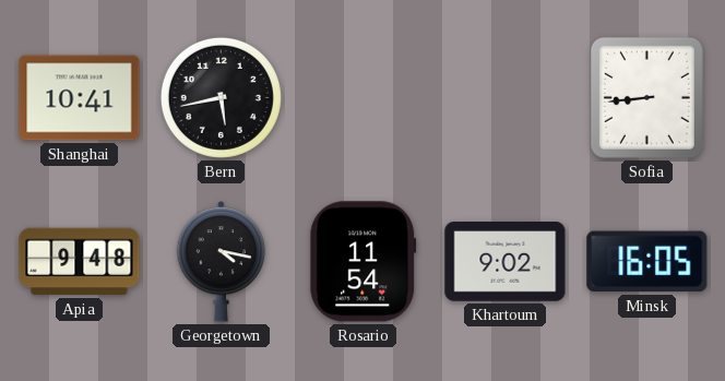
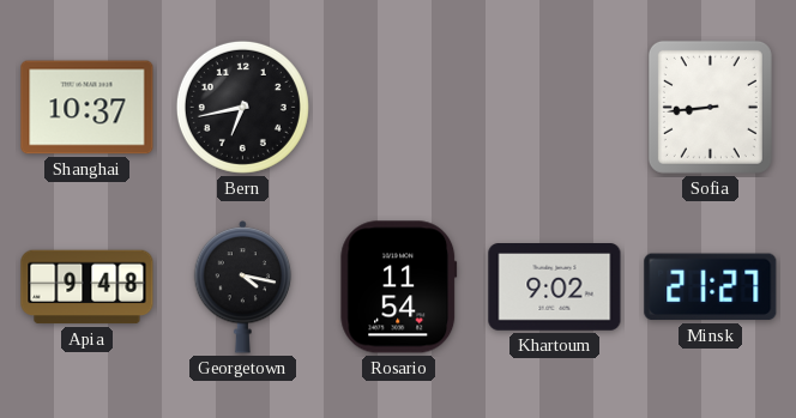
Shanghai: 10:41 -> 10:37
Bern: 5:43 -> 6:43
Minsk: 16:05 -> 21:27
